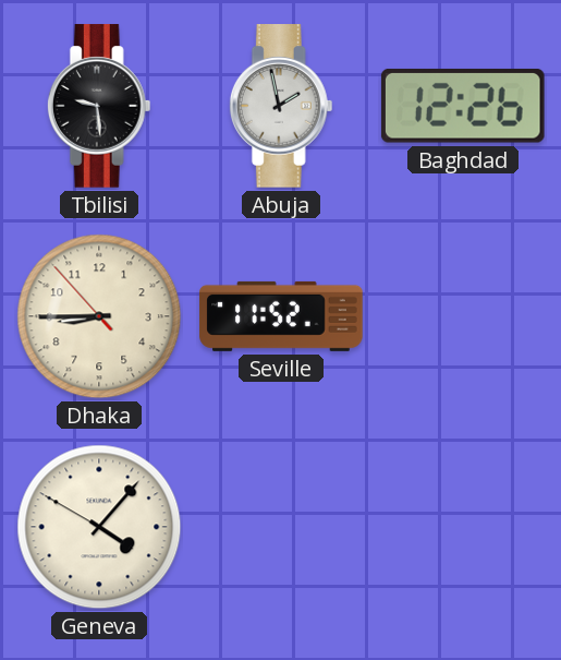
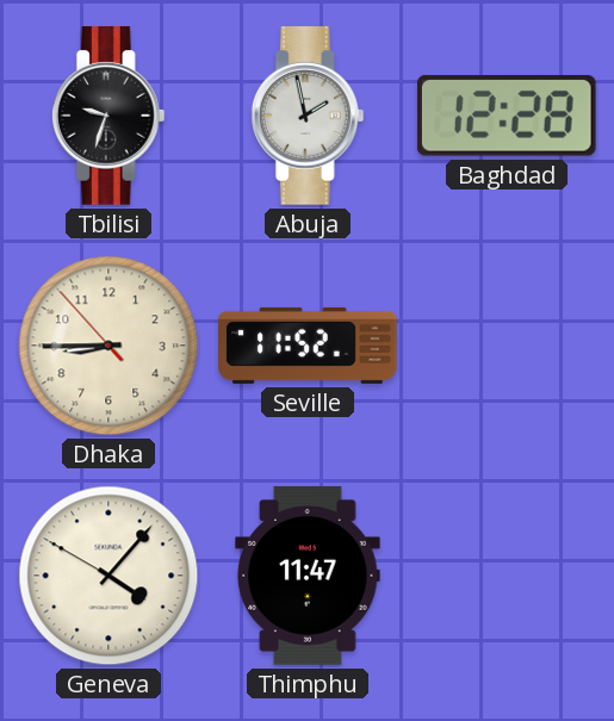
Tbilisi: 9:29 -> 9:33
Baghdad: 12:26 -> 12:28
Thimphu: none -> 11:47
